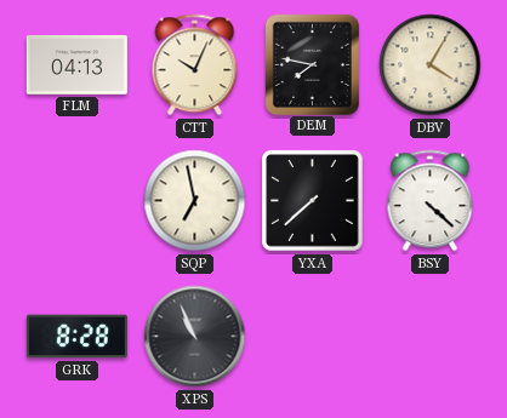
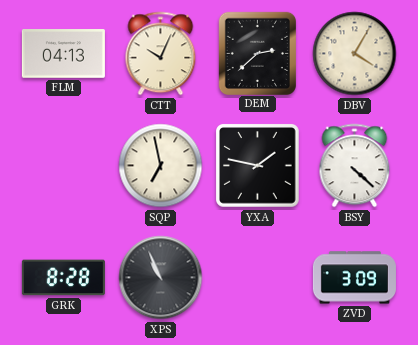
DEM: 7:47 -> 2:38
YXA: 7:38 -> 1:47
ZVD: none -> 3:09
